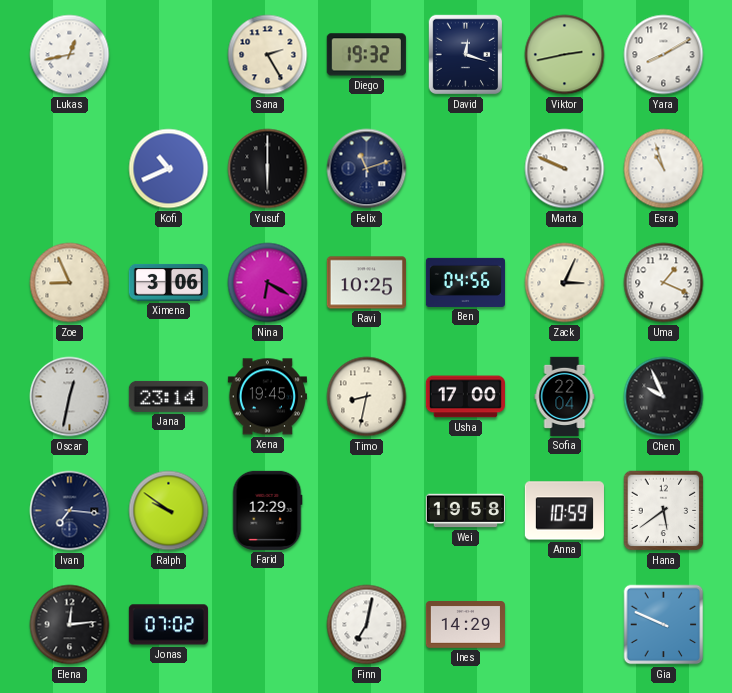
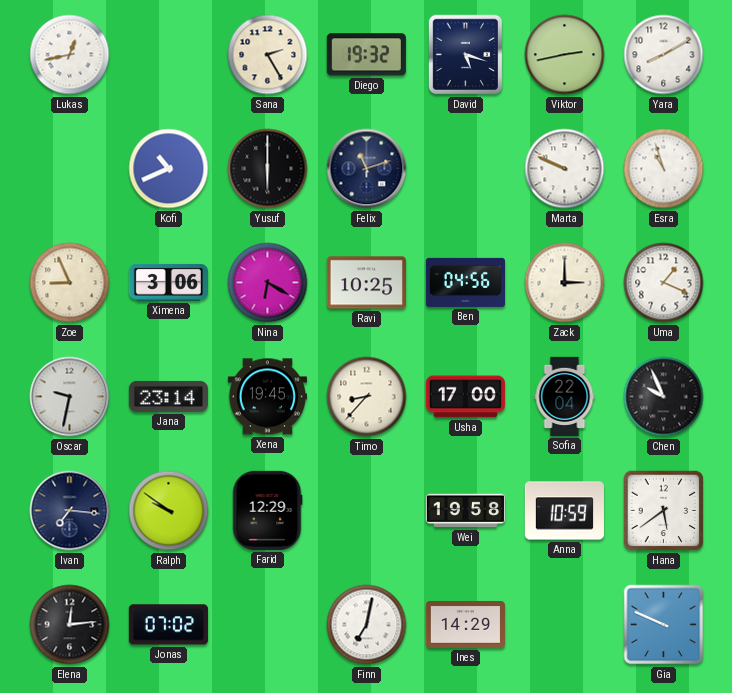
David: 12:18 -> 5:18
Zack: 3:04 -> 3:00
Oscar: 12:32 -> 9:32
Timo: 8:32 -> 8:37
